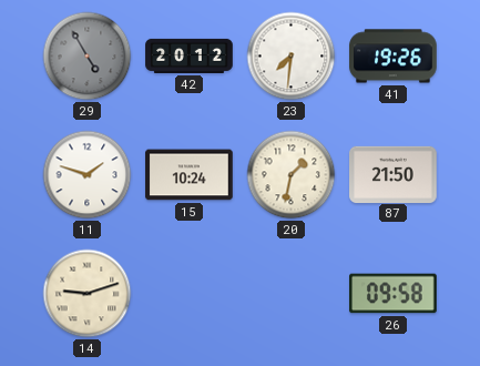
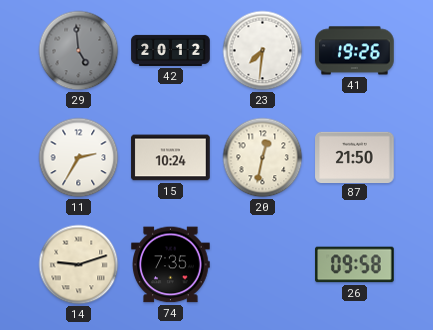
29: 4:55 -> 4:59
11: 1:48 -> 2:35
20: 1:32 -> 12:32
74: none -> 7:35
